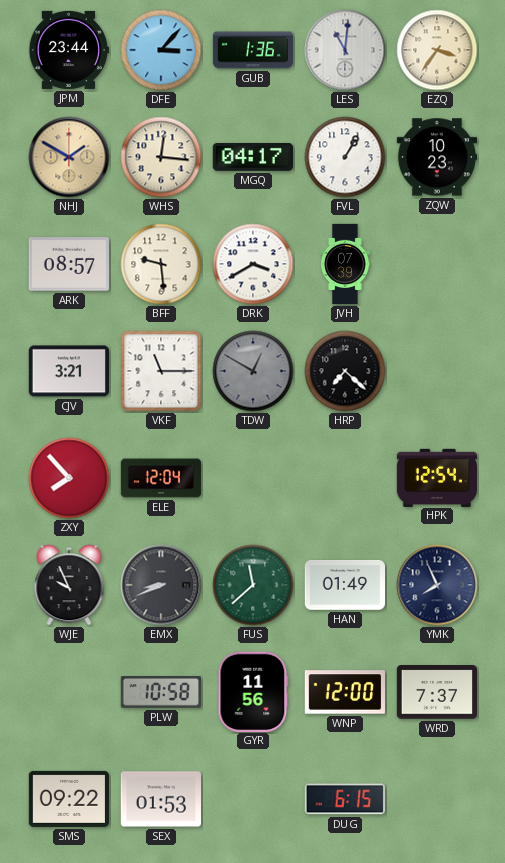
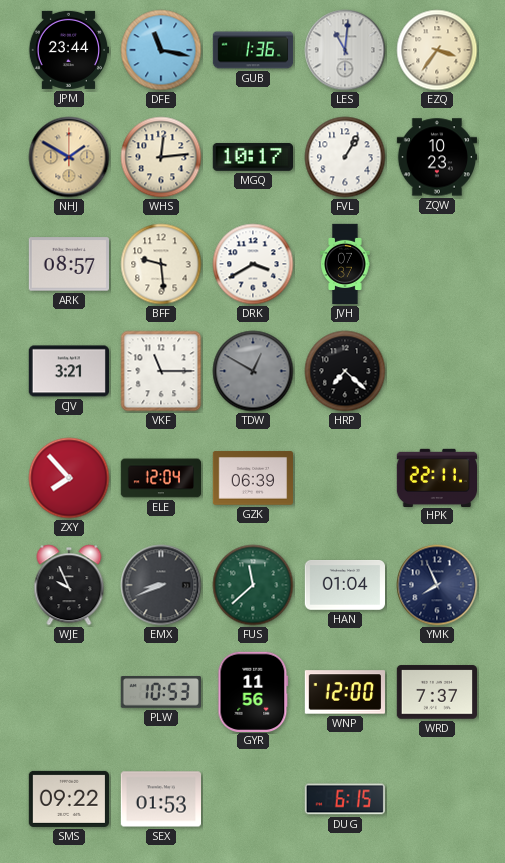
DFE: 3:07 -> 11:17
WHS: 12:16 -> 12:14
MGQ: 04:17 -> 10:17
JVH: 07:39 -> 07:37
GZK: none -> 06:39
HPK: 12:54 -> 22:11
HAN: 01:49 -> 01:04
PLW: 10:58 -> 10:53
